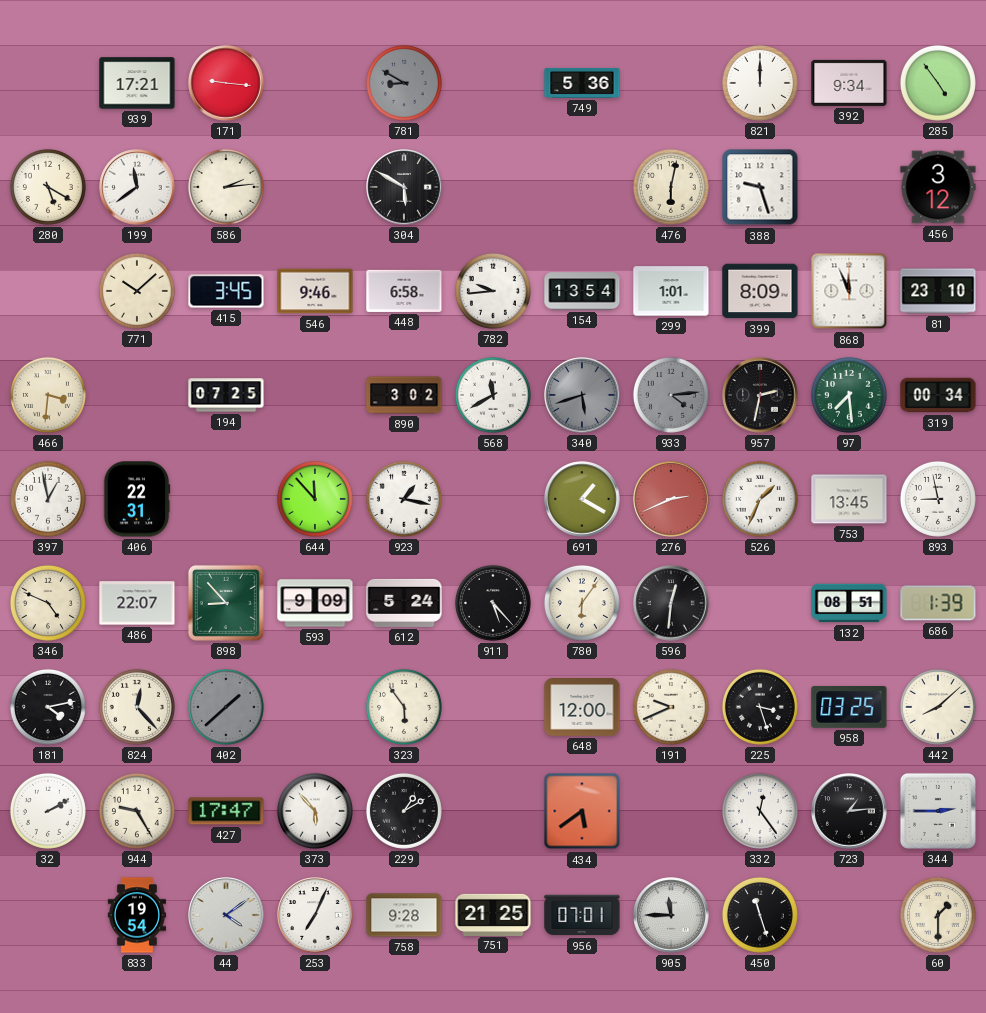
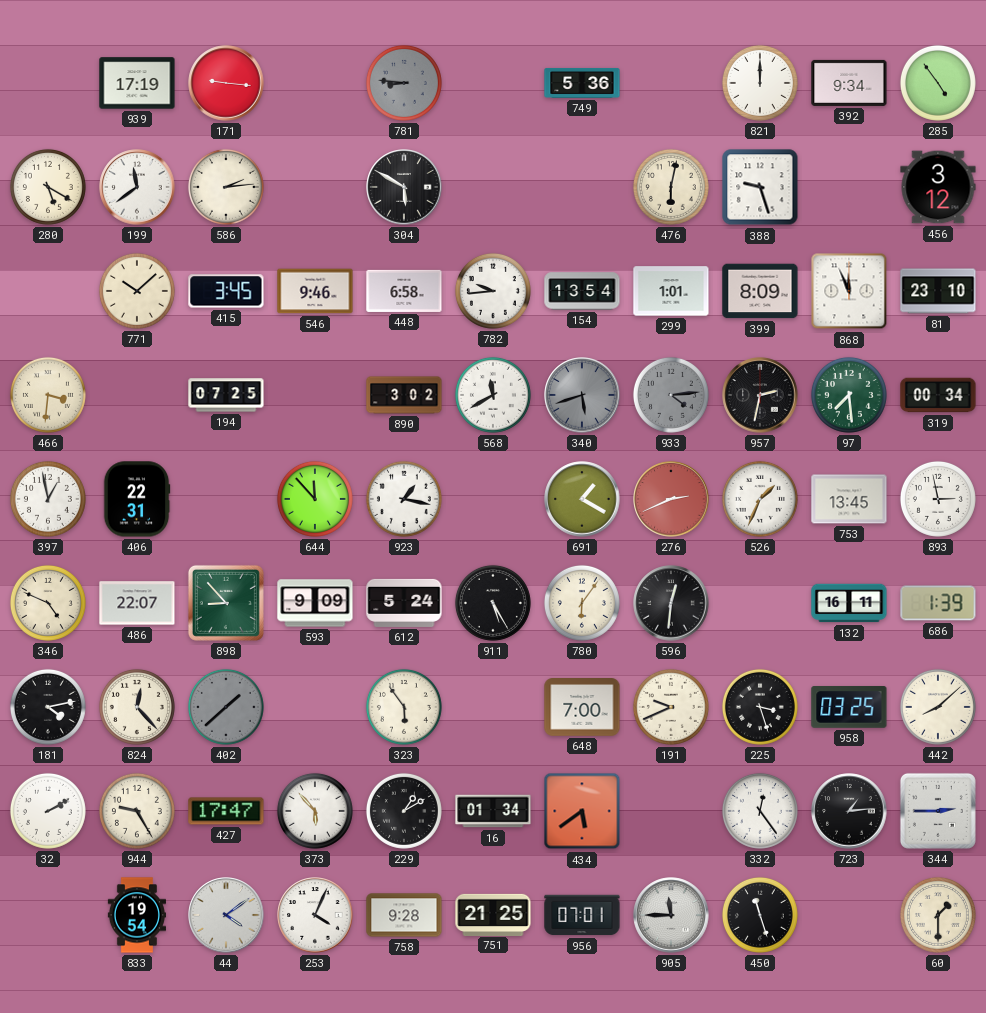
939: 17:21 -> 17:19
781: 8:50 -> 8:46
893: 8:58 -> 2:58
911: 5:23 -> 5:25
132: 08:51 -> 16:11
648: 12:00 -> 7:00
16: none -> 01:34
253: 7:04 -> 4:04
